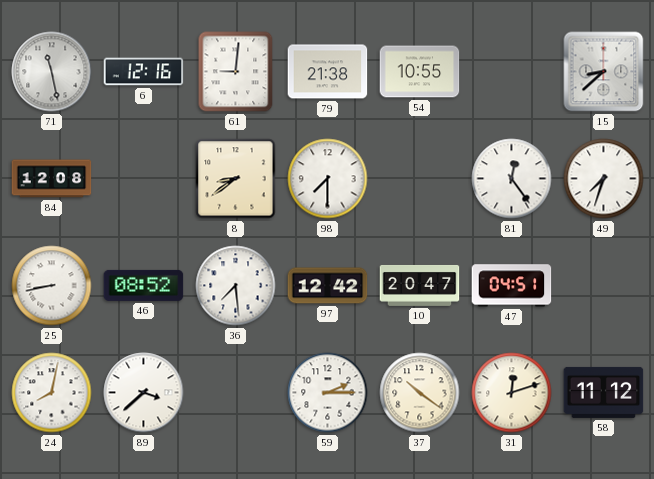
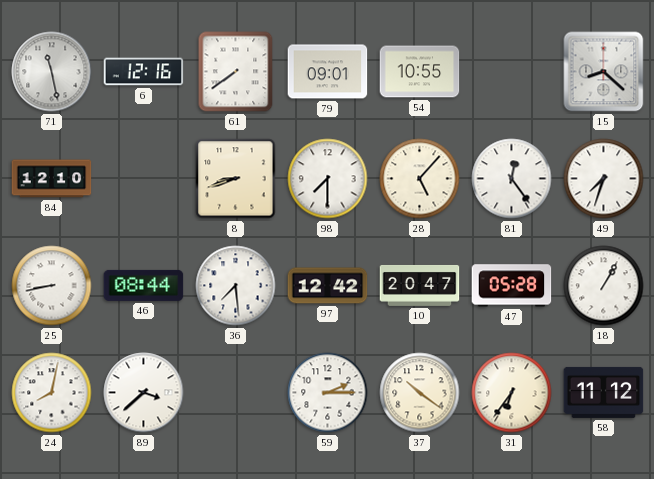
61: 9:01 -> 7:39
79: 21:38 -> 09:01
15: 8:38 -> 8:22
84: 12:08 -> 12:10
8: 8:39 -> 8:42
28: none -> 5:07
46: 08:52 -> 08:44
47: 04:51 -> 05:28
18: none -> 1:05
31: 12:12 -> 6:36
